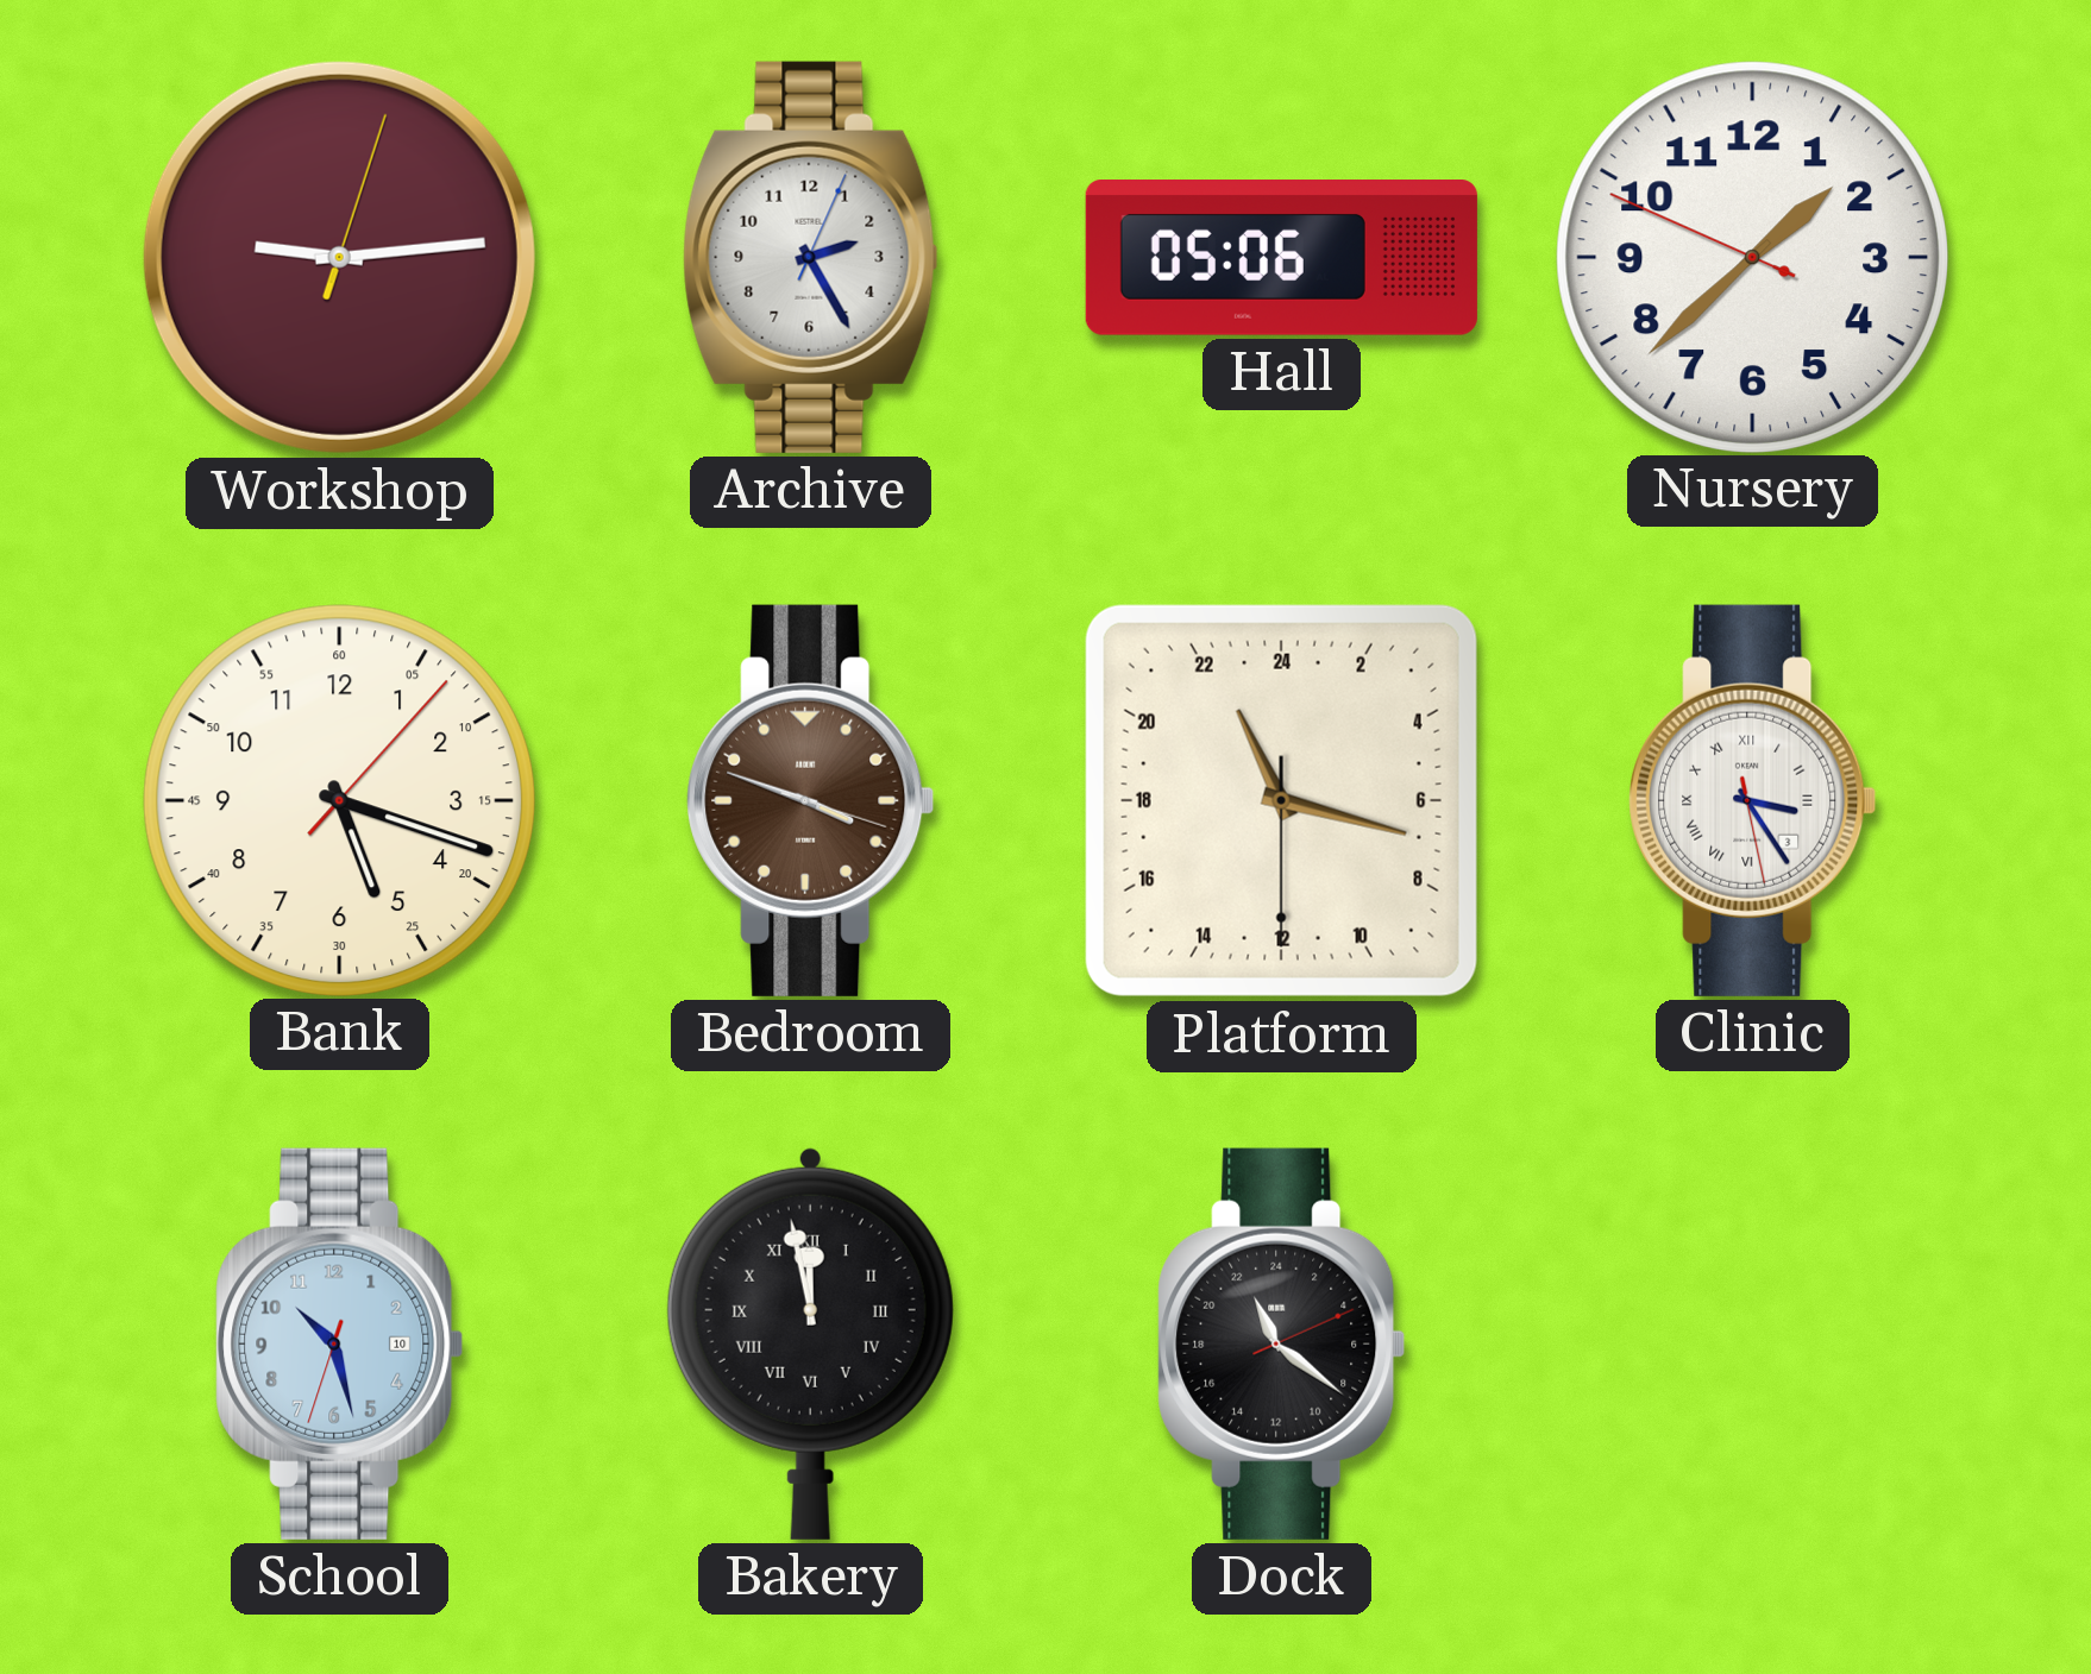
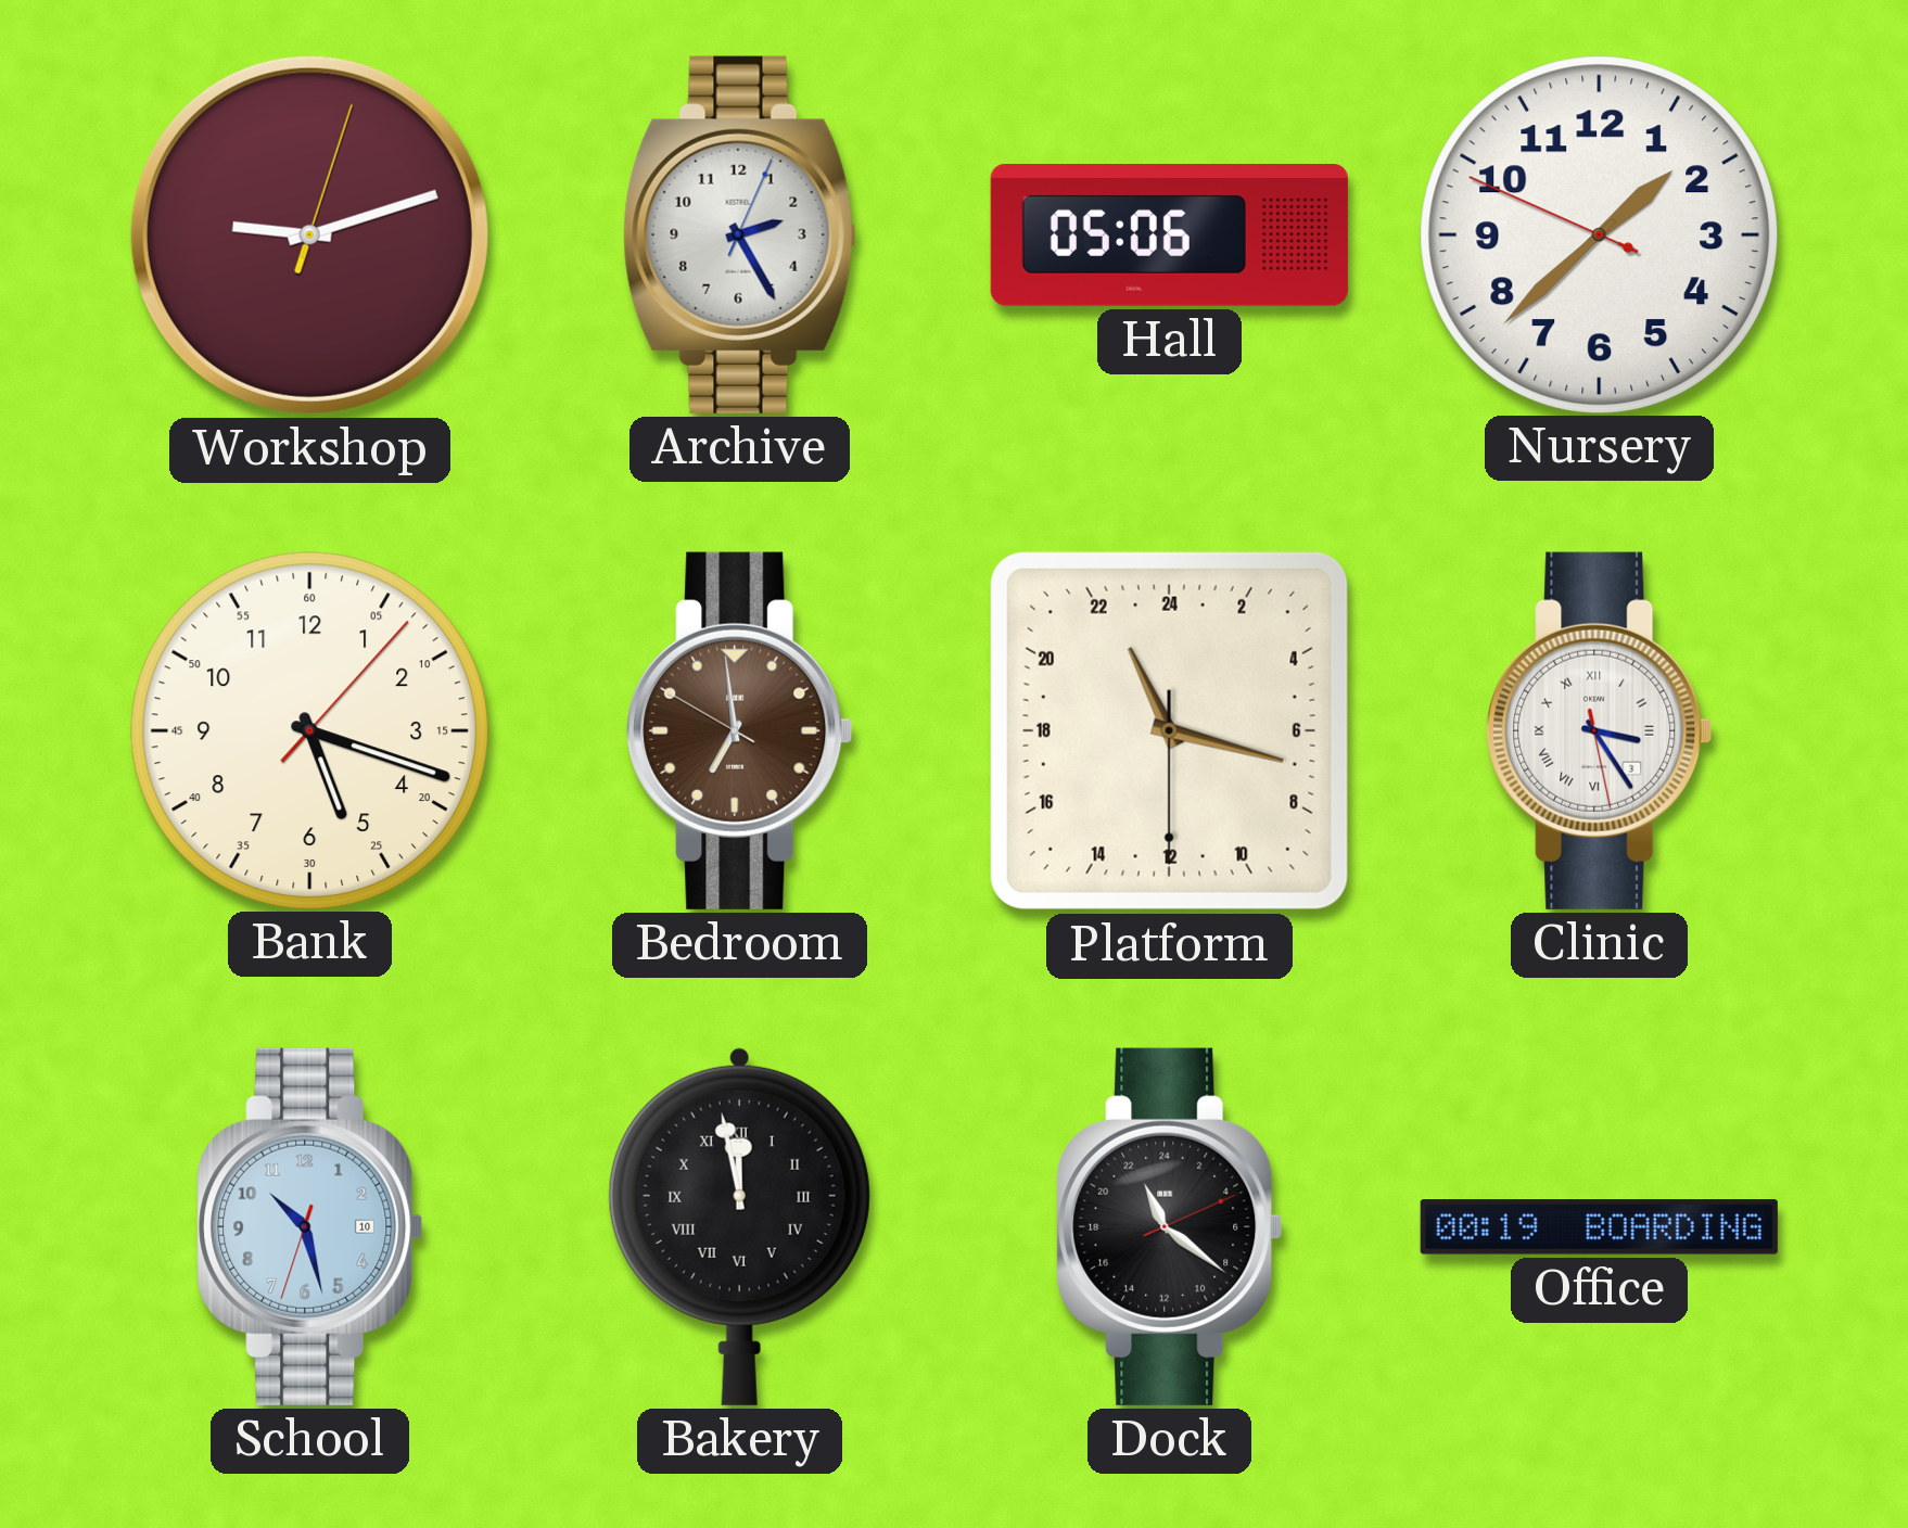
Workshop: 9:14 -> 9:12
Bedroom: 3:48 -> 6:58
Office: none -> 00:19
